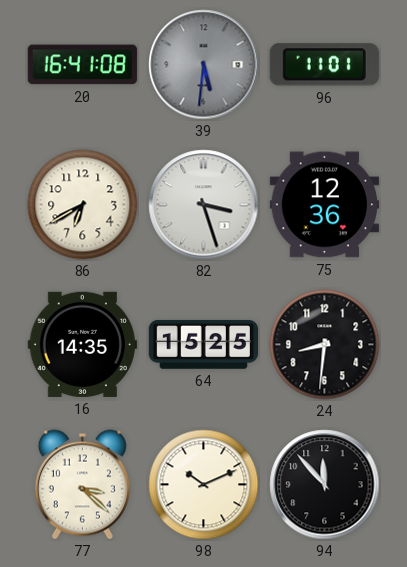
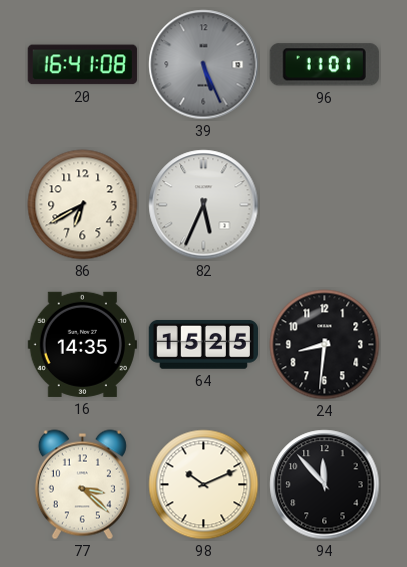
39: 5:31 -> 5:26
82: 3:27 -> 5:34
75: 12:36 -> none
